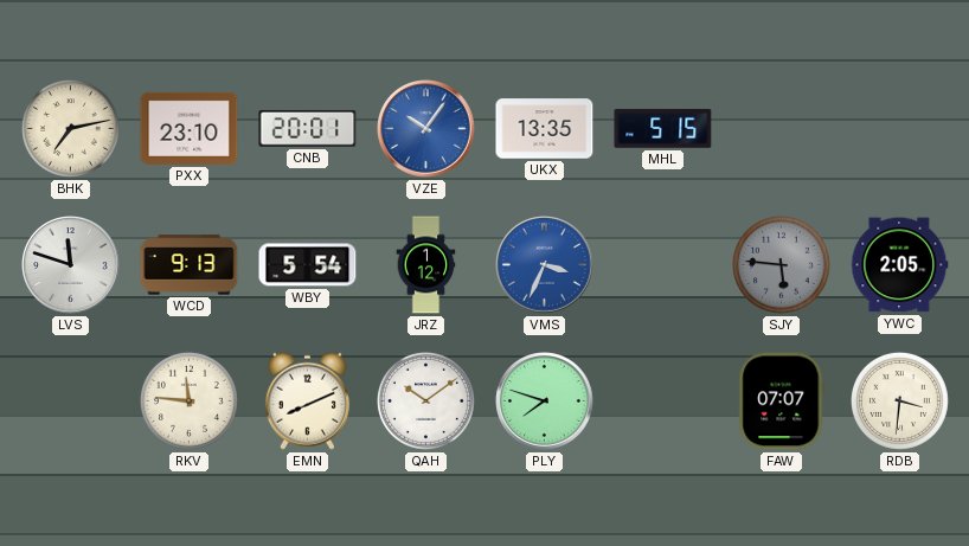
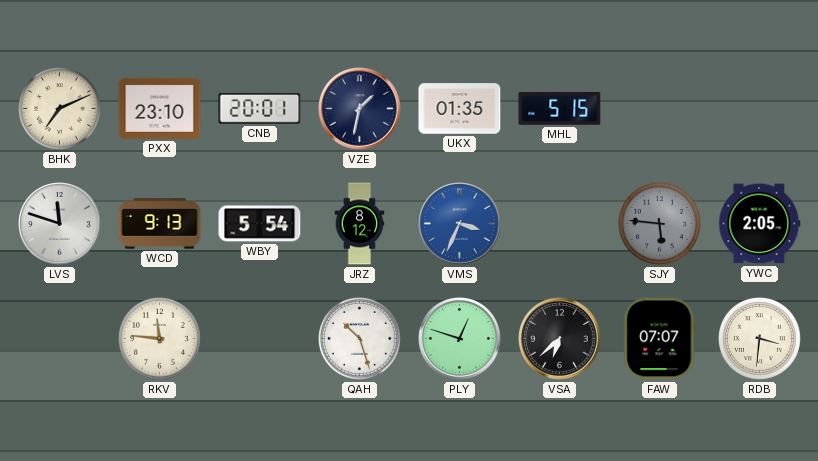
BHK: 7:13 -> 7:11
VZE: 10:06 -> 1:32
VZE dial: blue -> navy
UKX: 13:35 -> 01:35
JRZ: 1:12 -> 8:12
EMN: 8:11 -> none
QAH: 10:09 -> 10:27
PLY: 7:48 -> 12:48
VSA: none -> 6:38
